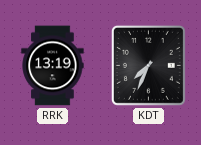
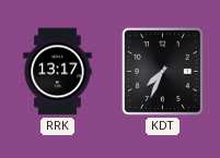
RRK: 13:19 -> 13:17
